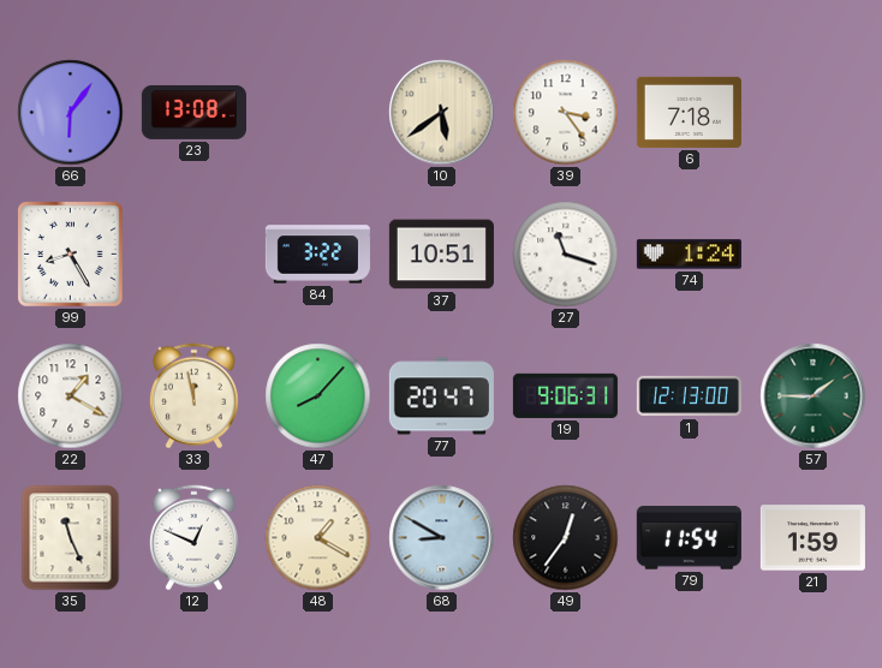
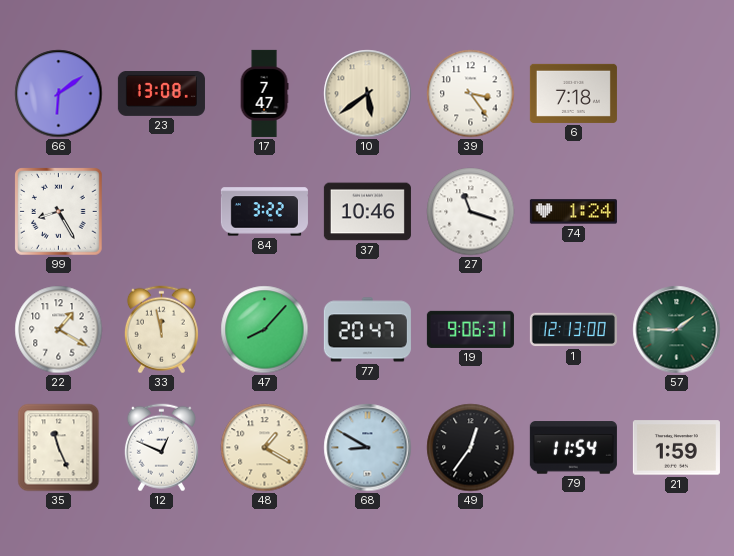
66: 6:06 -> 6:09
17: none -> 7:47
37: 10:51 -> 10:46
